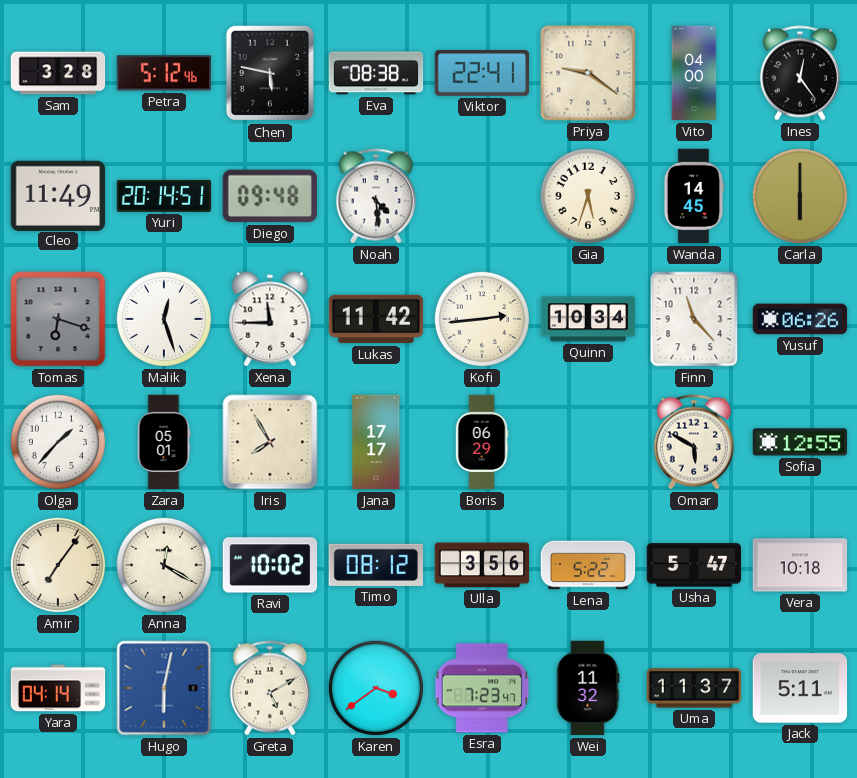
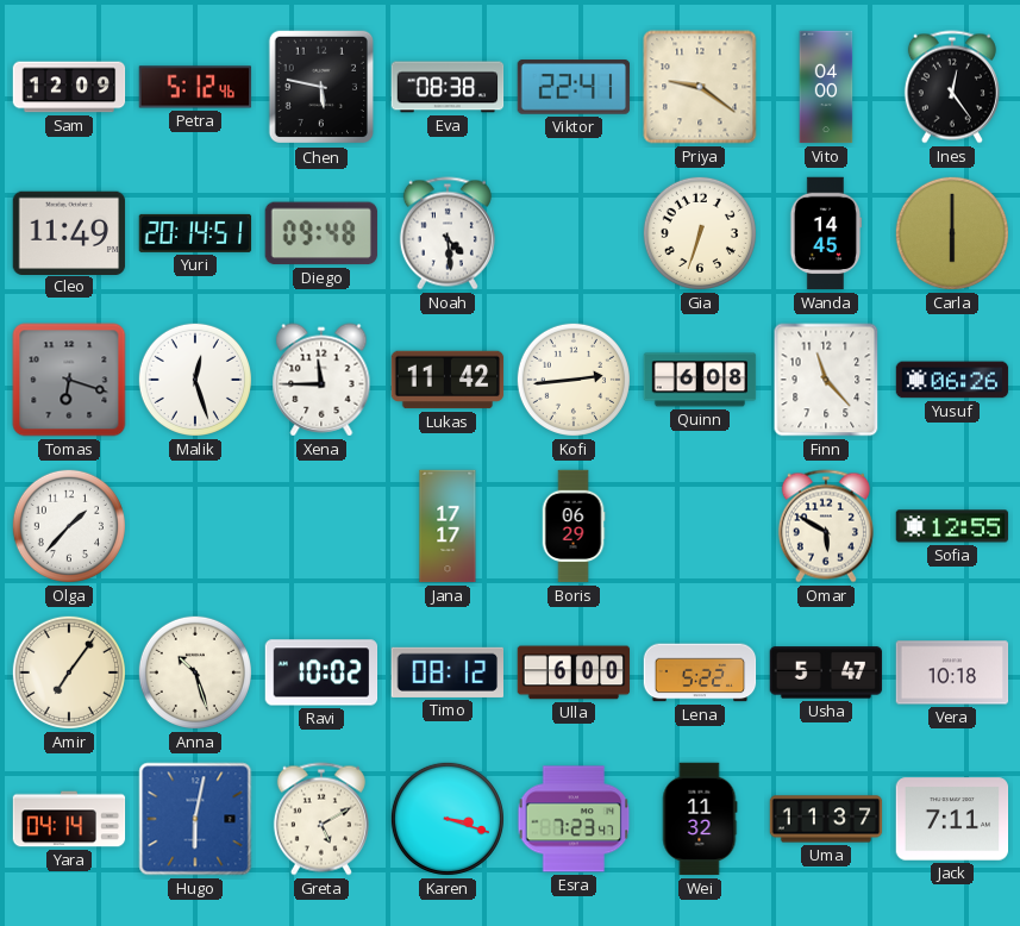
Sam: 3:28 -> 12:09
Gia: 5:33 -> 6:33
Quinn: 10:34 -> 6:08
Zara: 05:01 -> none
Iris: 7:55 -> none
Anna: 12:20 -> 10:27
Ulla: 3:56 -> 6:00
Karen: 3:39 -> 3:18
Jack: 5:11 -> 7:11
